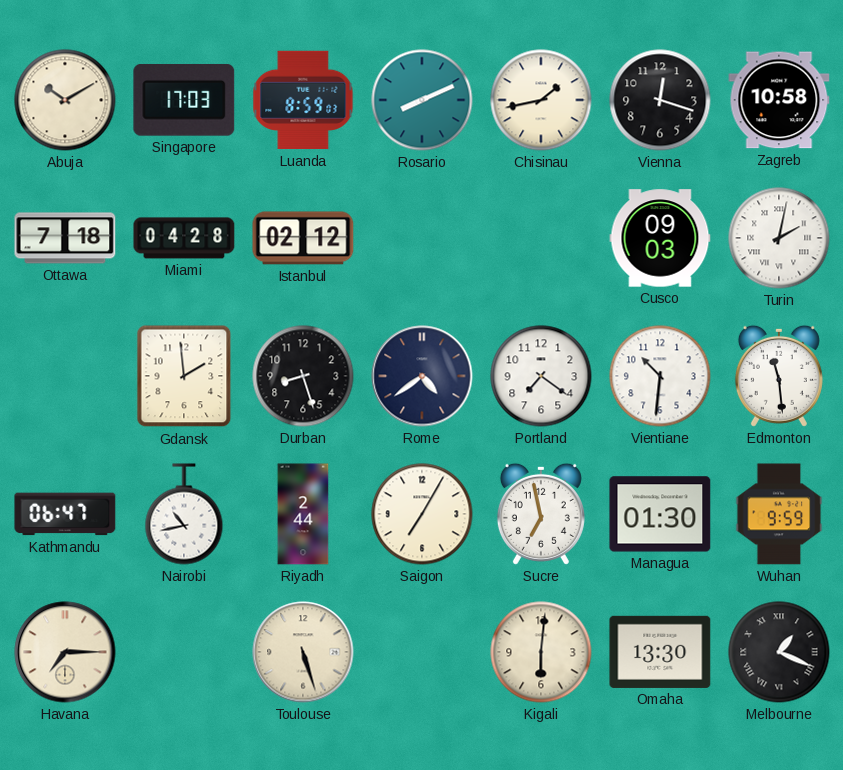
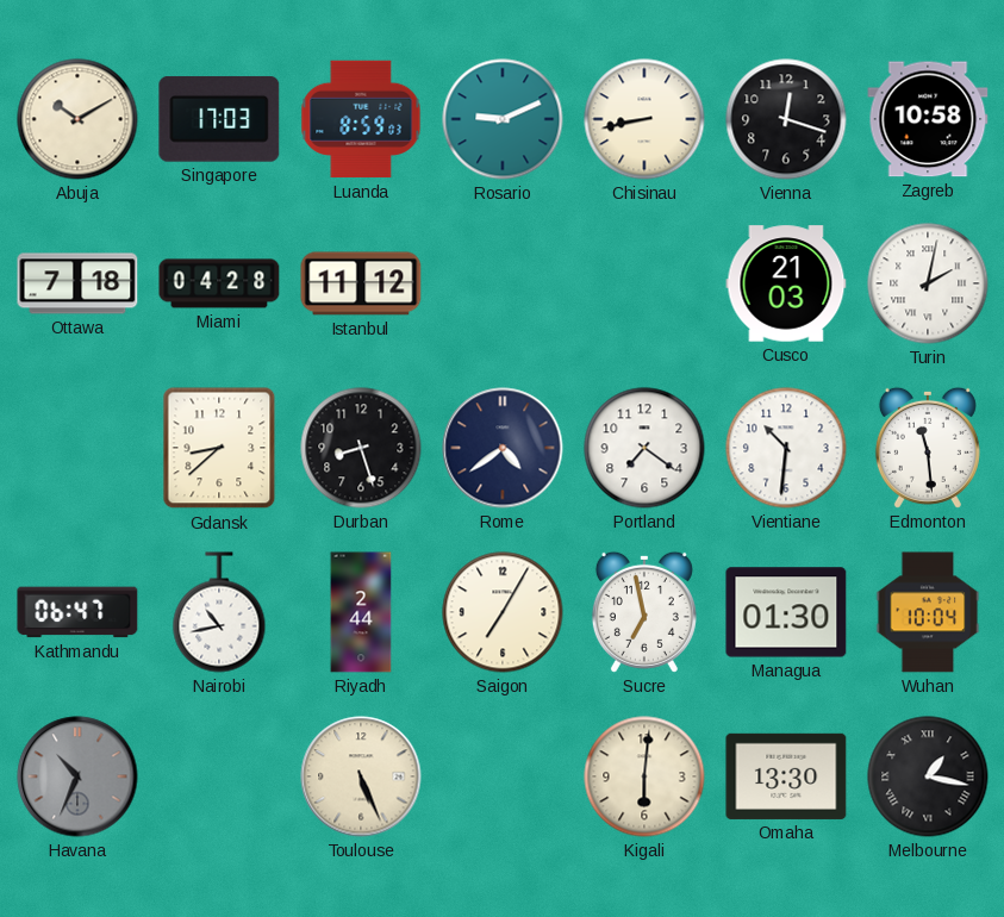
Rosario: 8:11 -> 9:11
Chisinau: 1:43 -> 8:43
Istanbul: 02:12 -> 11:12
Cusco: 09:03 -> 21:03
Gdansk: 1:59 -> 8:38
Wuhan: 9:59 -> 10:04
Havana: 7:15 -> 10:34
Havana dial: cream -> grey
Toulouse: 5:27 -> 5:26
Melbourne: 1:19 -> 1:17
